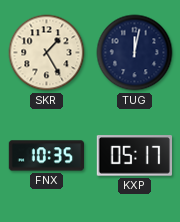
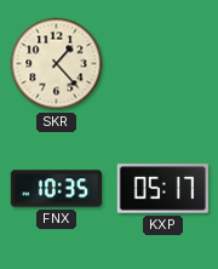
SKR: 1:25 -> 1:23
TUG: 12:02 -> none
